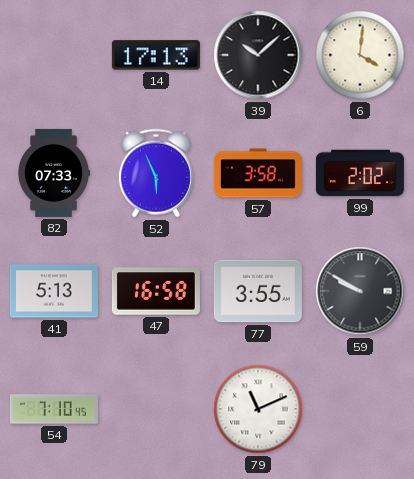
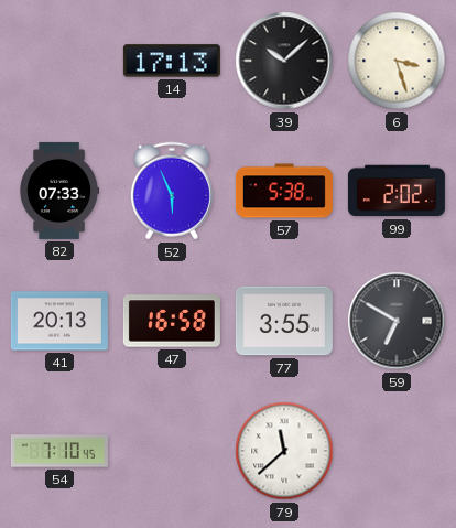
6: 4:01 -> 3:27
57: 3:58 -> 5:38
41: 5:13 -> 20:13
59: 9:50 -> 6:50
79: 11:11 -> 11:38
